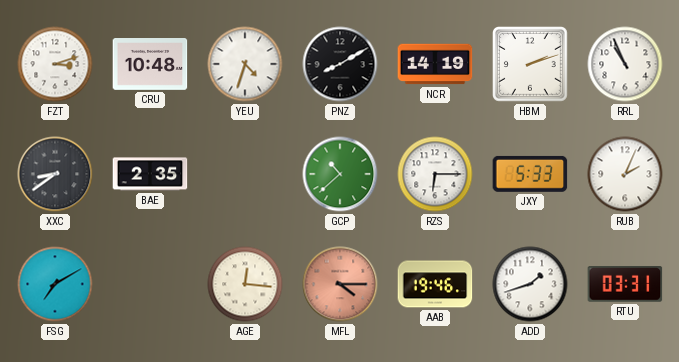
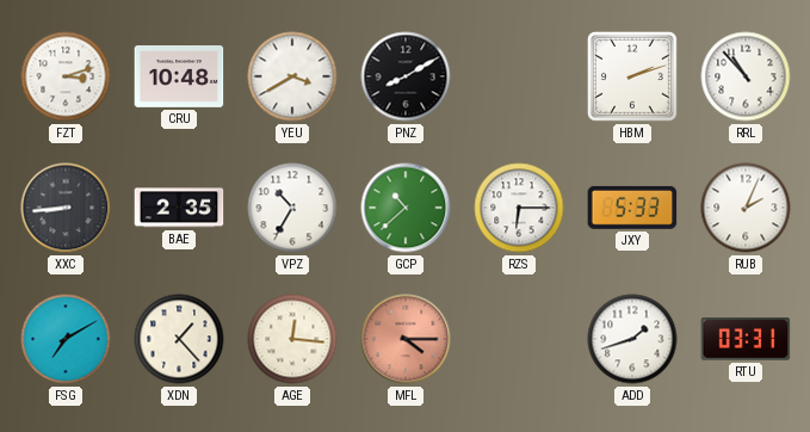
YEU: 4:33 -> 3:40
NCR: 14:19 -> none
RRL: 10:56 -> 10:53
XXC: 8:39 -> 8:44
VPZ: none -> 10:35
XDN: none -> 1:23
AAB: 19:46 -> none
